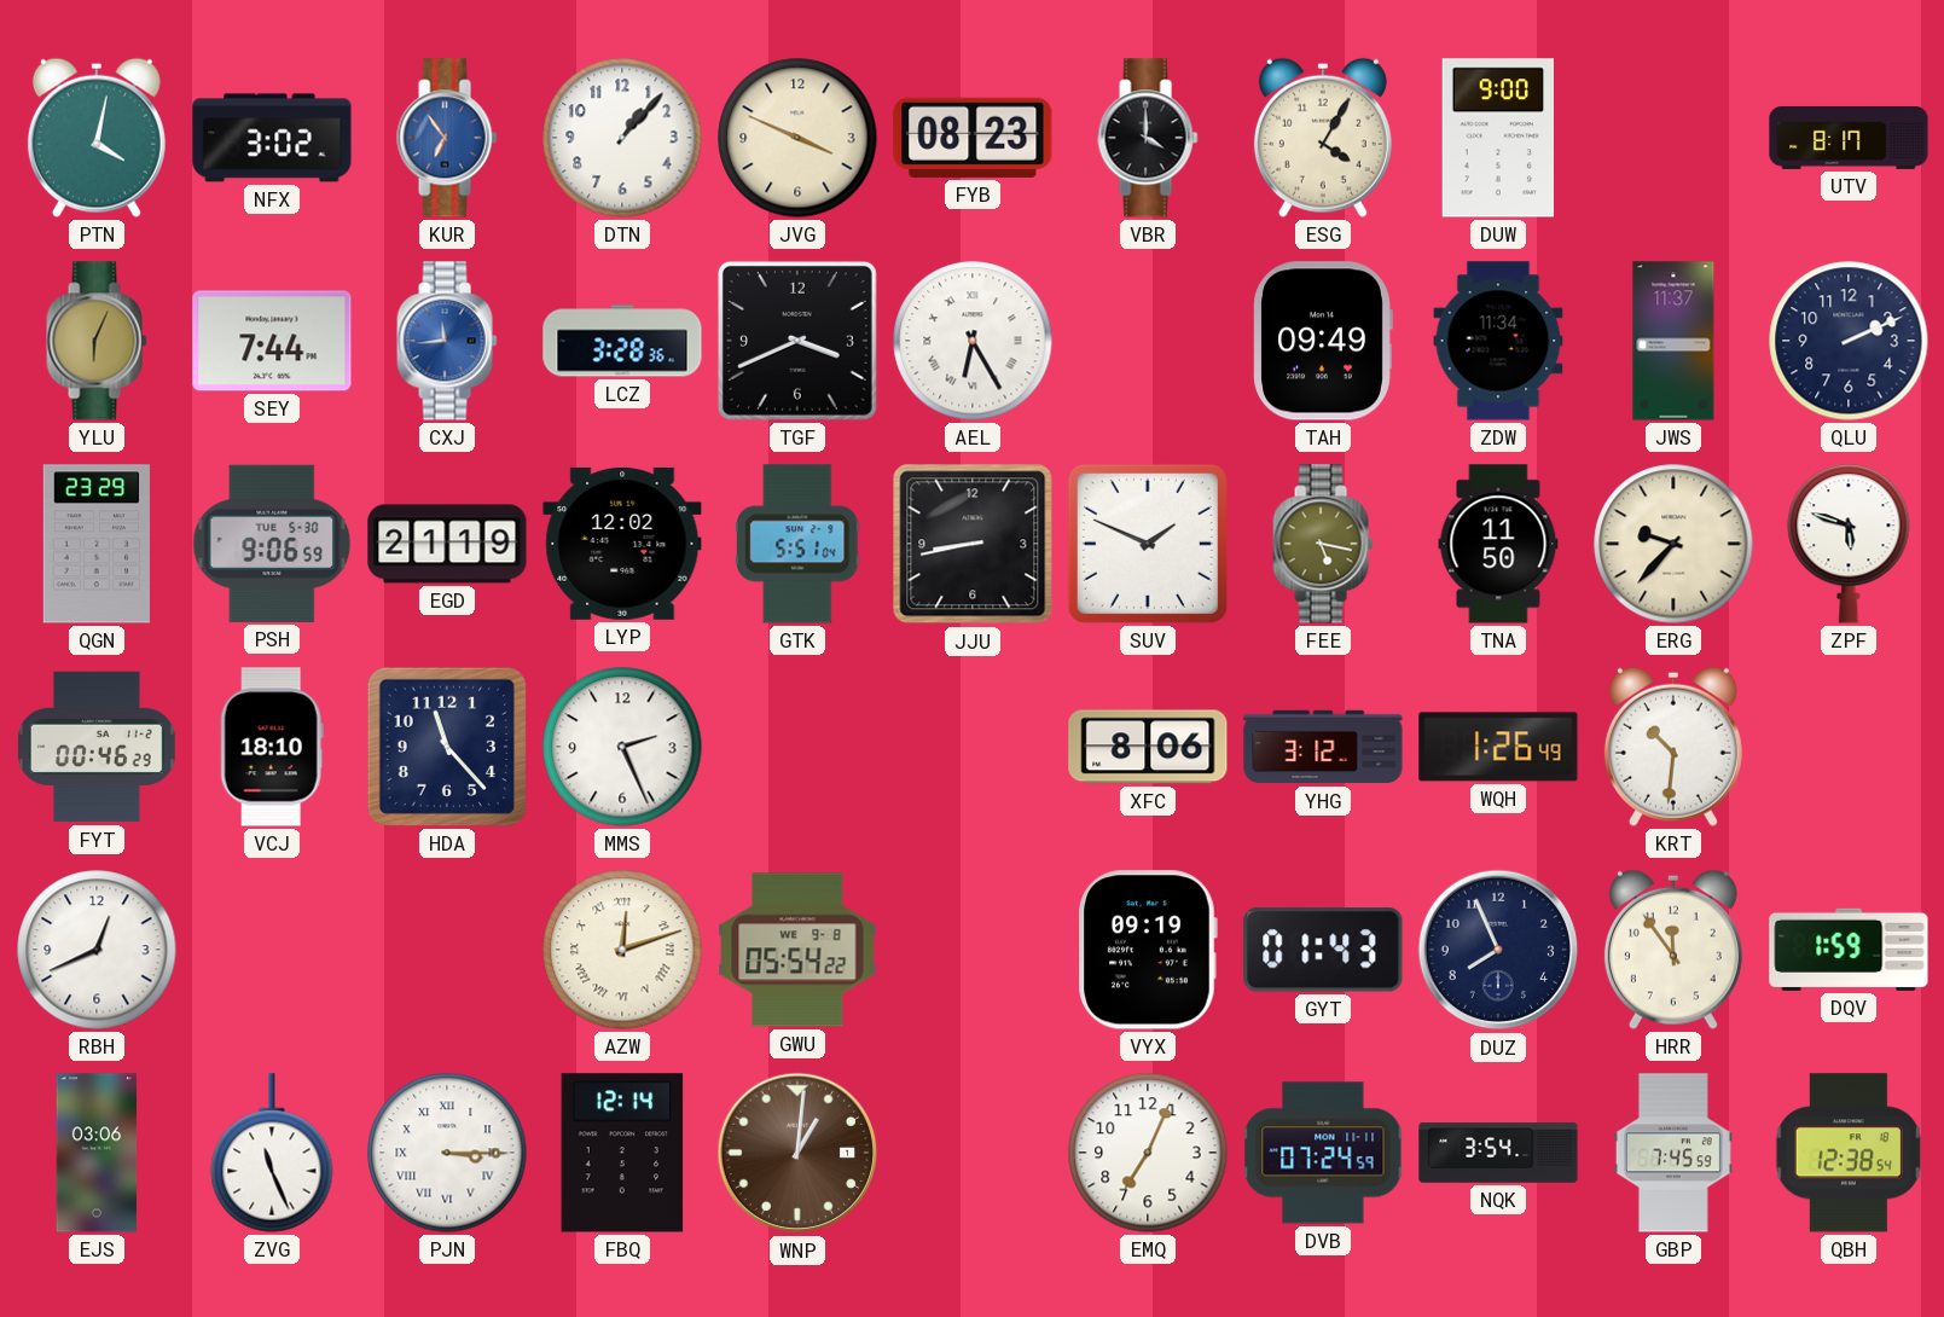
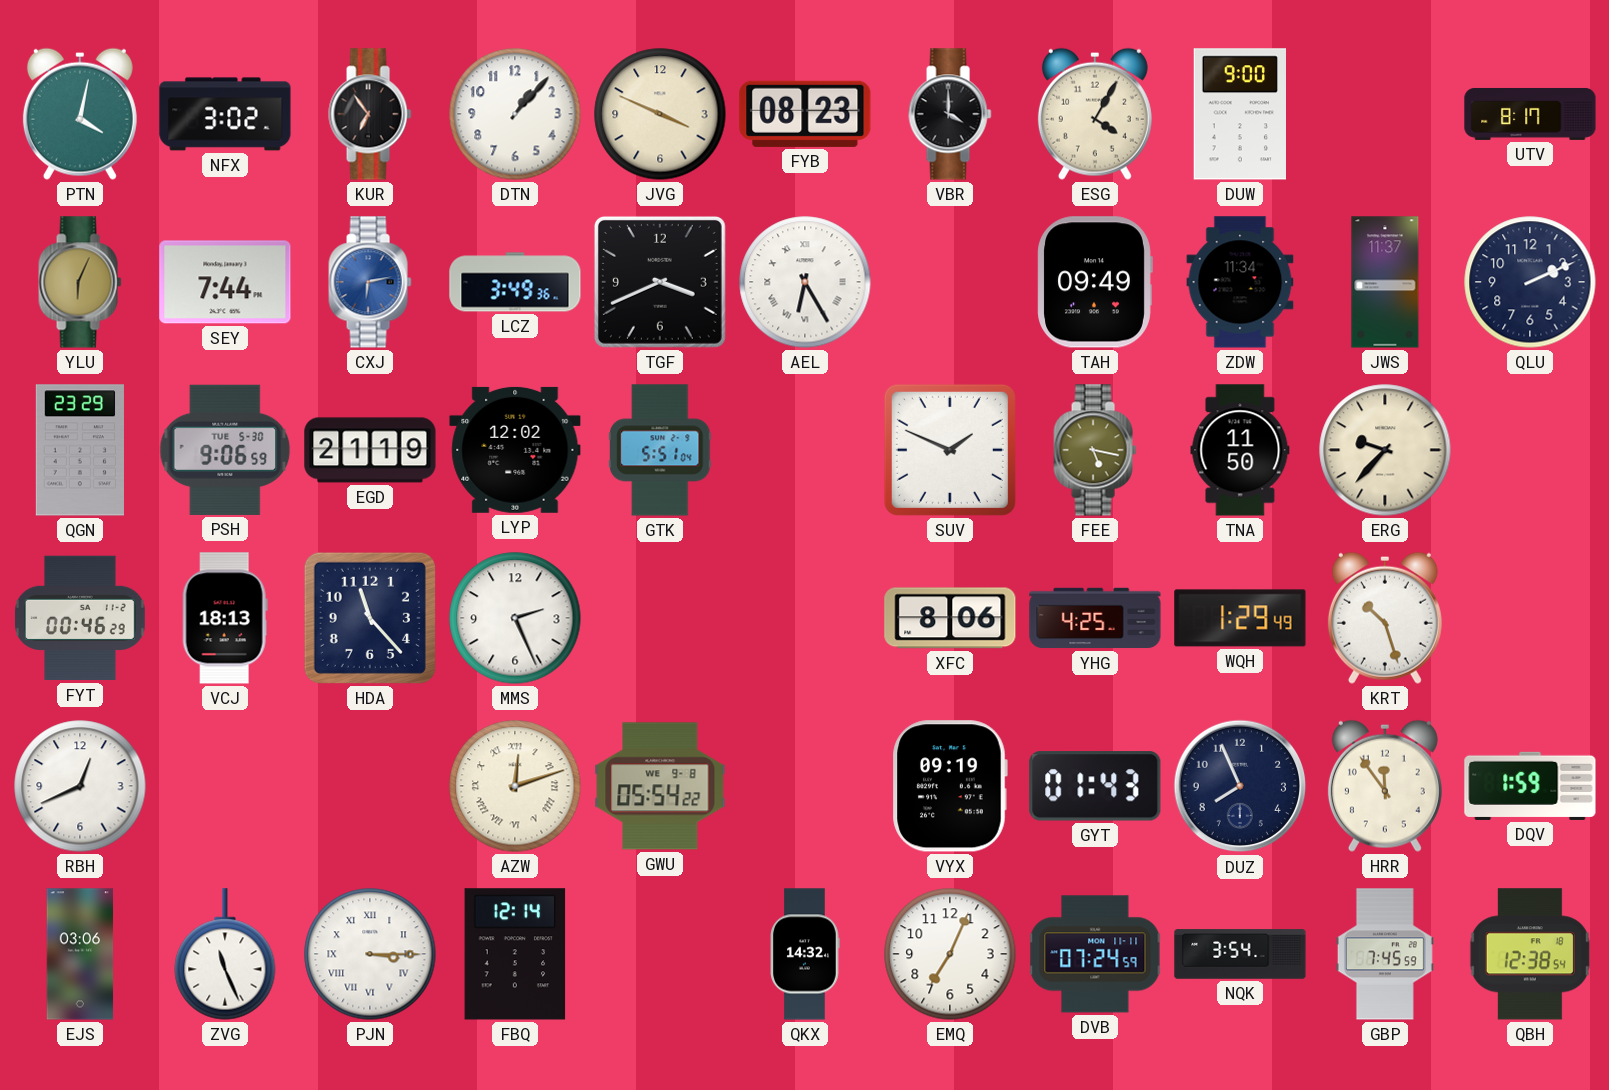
KUR dial: blue -> black
CXJ: 11:44 -> 6:13
LCZ: 3:28 -> 3:49
JJU: 8:43 -> none
ZPF: 5:48 -> none
VCJ: 18:10 -> 18:13
YHG: 3:12 -> 4:25
WQH: 1:26 -> 1:29
KRT: 10:31 -> 10:27
WNP: 1:01 -> none
QKX: none -> 14:32
